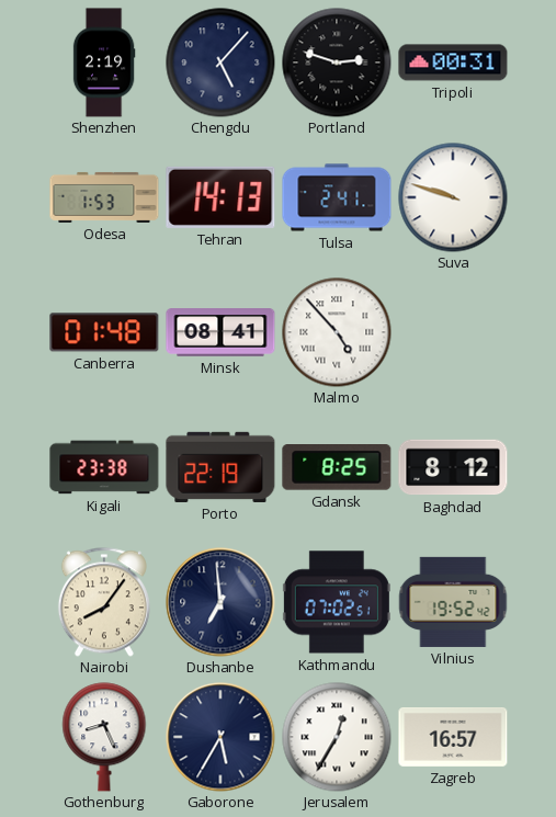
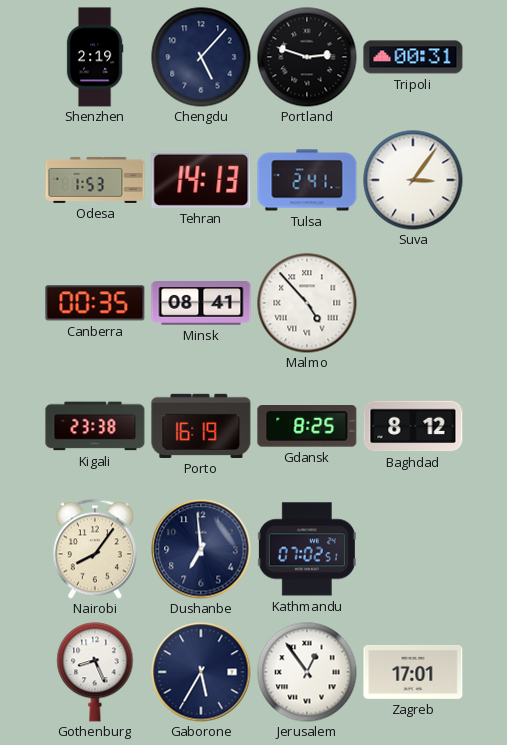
Suva: 9:48 -> 3:06
Canberra: 01:48 -> 00:35
Porto: 22:19 -> 16:19
Vilnius: 19:52 -> none
Jerusalem: 12:35 -> 12:54
Zagreb: 16:57 -> 17:01
